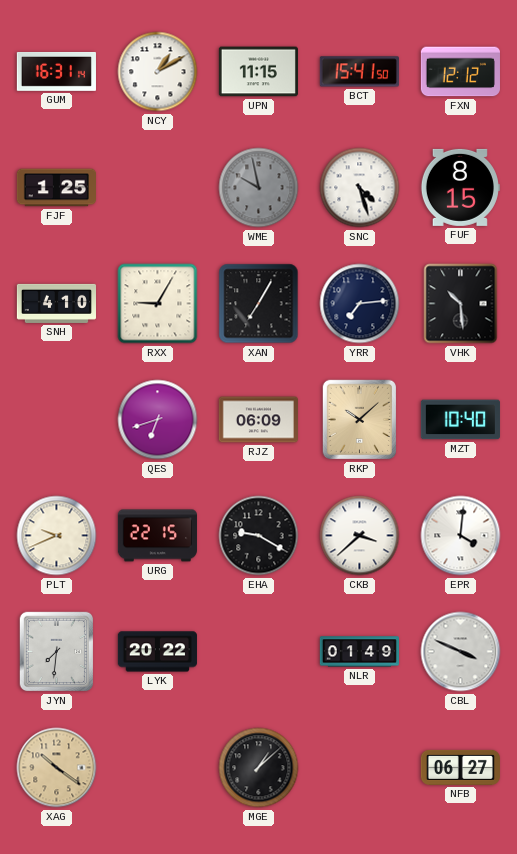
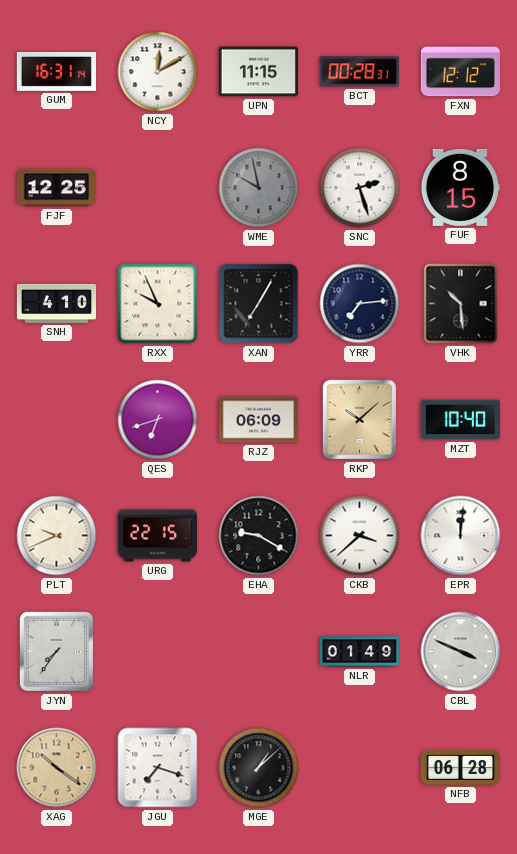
NCY: 1:10 -> 12:10
BCT: 15:41 -> 00:28
FJF: 1:25 -> 12:25
SNC: 4:27 -> 2:27
RXX: 9:05 -> 9:56
EPR: 4:01 -> 12:01
JYN: 7:31 -> 7:36
LYK: 20:22 -> none
JGU: none -> 7:18
NFB: 06:27 -> 06:28
